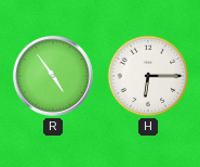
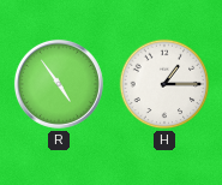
H: 6:15 -> 1:15
